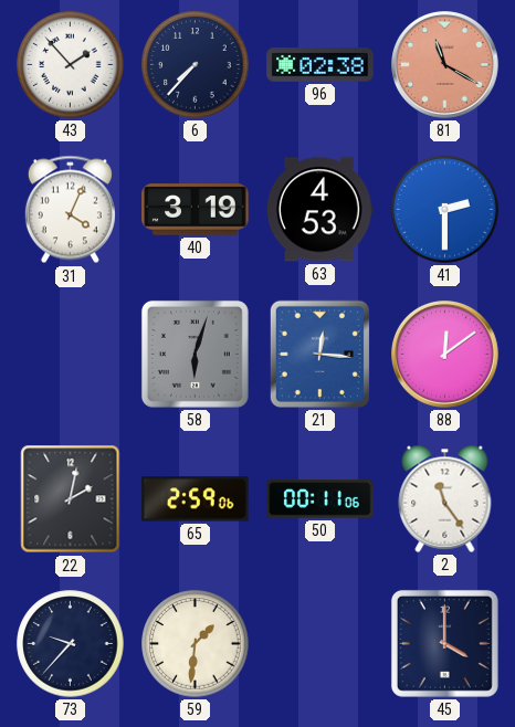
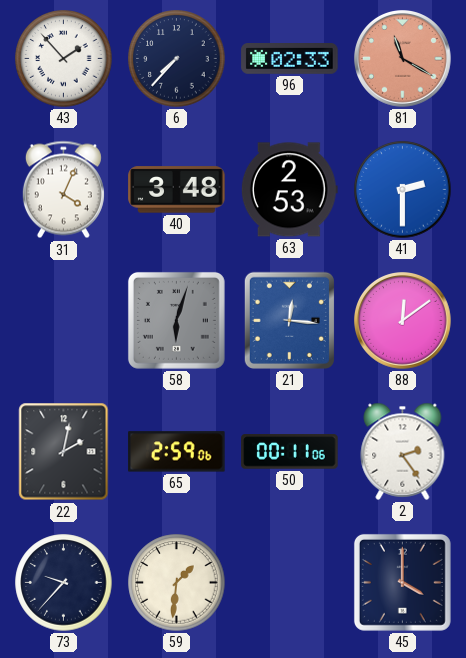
96: 02:38 -> 02:33
40: 3:19 -> 3:48
63: 4:53 -> 2:53
2: 11:24 -> 2:24
